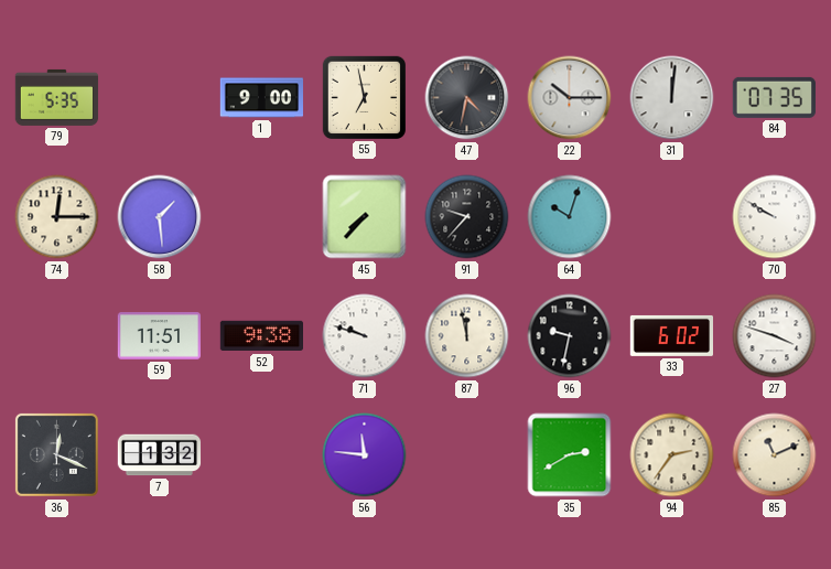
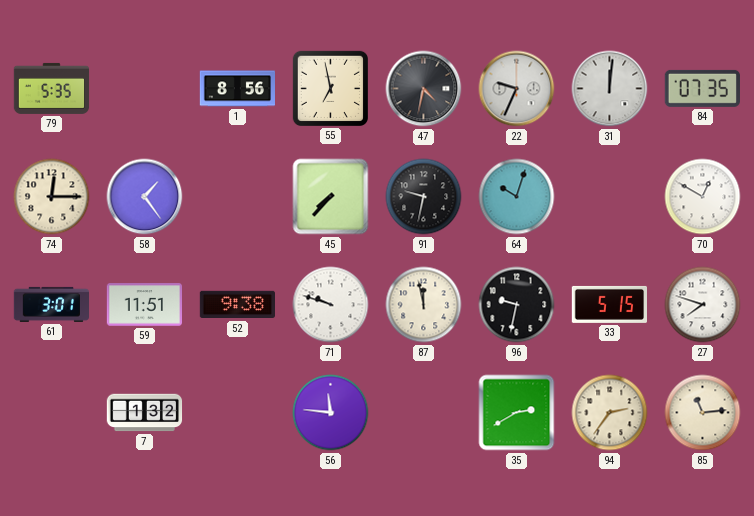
1: 9:00 -> 8:56
22: 10:15 -> 9:34
58: 1:29 -> 1:24
91: 9:37 -> 9:32
70: 9:50 -> 12:50
61: none -> 3:01
33: 6:02 -> 5:15
27: 3:48 -> 7:48
36: 12:19 -> none
85: 11:11 -> 11:14
